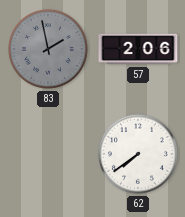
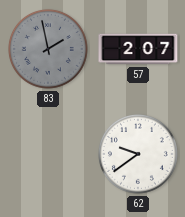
57: 2:06 -> 2:07
62: 7:39 -> 9:39
